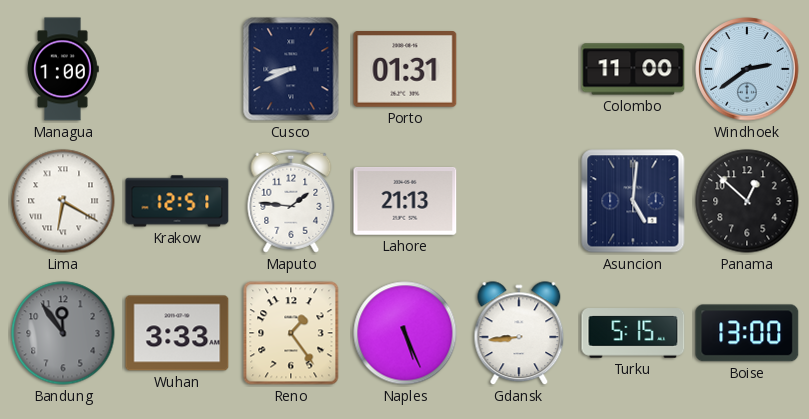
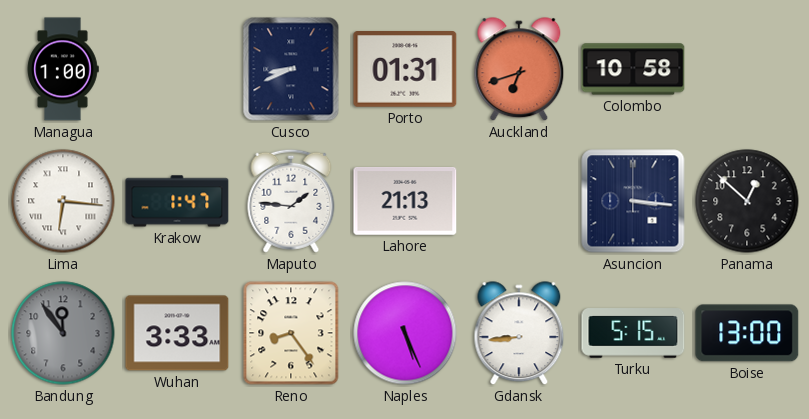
Auckland: none -> 6:42
Colombo: 11:00 -> 10:58
Windhoek: 2:39 -> none
Lima: 6:20 -> 6:16
Krakow: 12:51 -> 1:47
Asuncion: 5:01 -> 3:16
Reno: 1:24 -> 8:24
